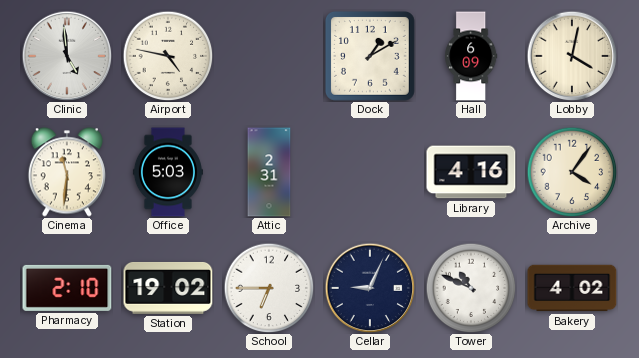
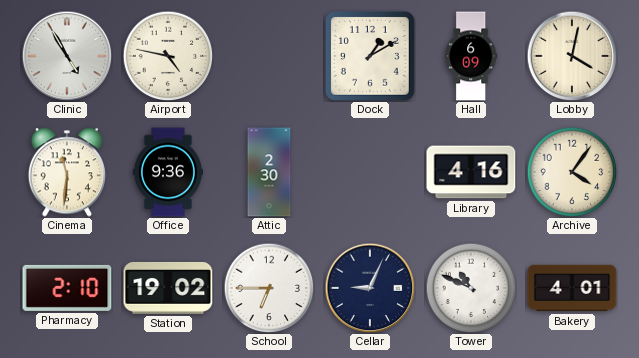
Clinic: 4:59 -> 4:55
Office: 5:03 -> 9:36
Attic: 2:31 -> 2:30
Bakery: 4:02 -> 4:01
